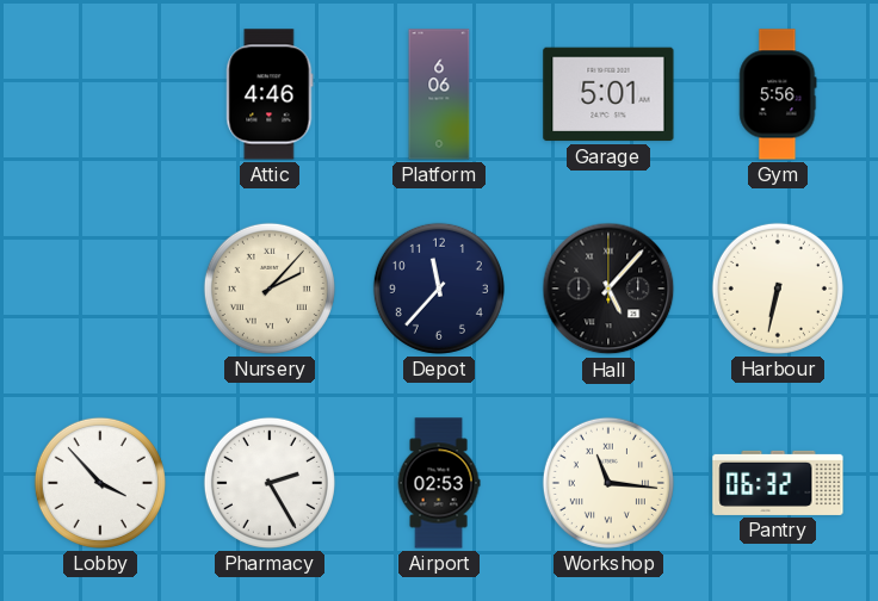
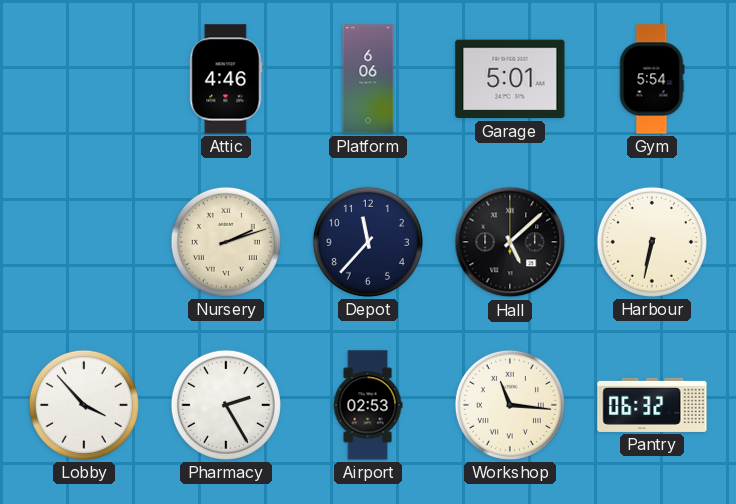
Gym: 5:56 -> 5:54
Nursery: 2:07 -> 2:12
Hall: 5:07 -> 5:08
